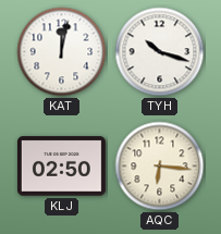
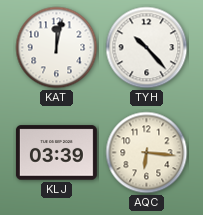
TYH: 10:18 -> 10:23
KLJ: 02:50 -> 03:39
